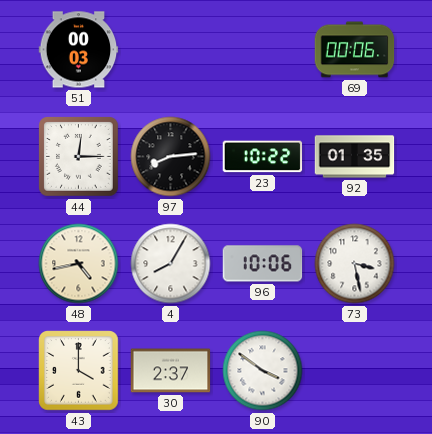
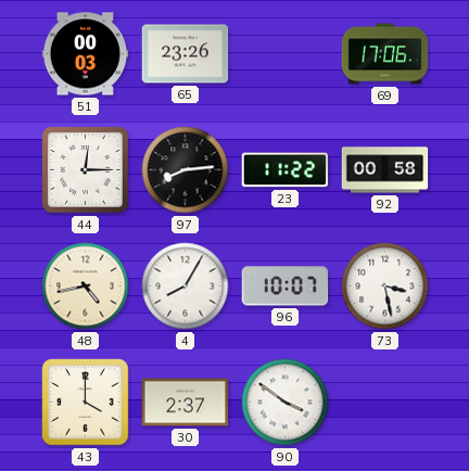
65: none -> 23:26
69: 00:06 -> 17:06
23: 10:22 -> 11:22
92: 01:35 -> 00:58
96: 10:06 -> 10:07
